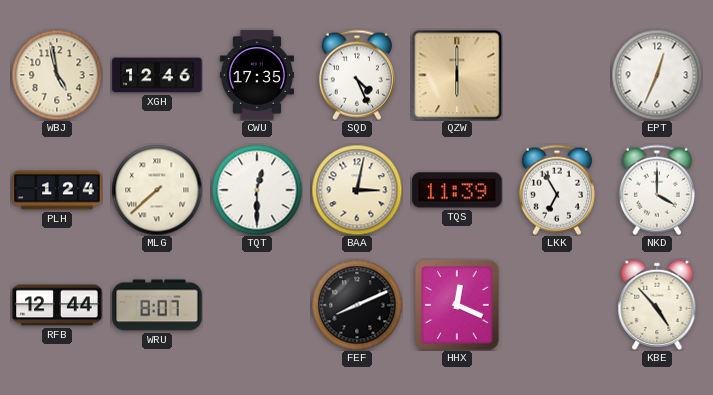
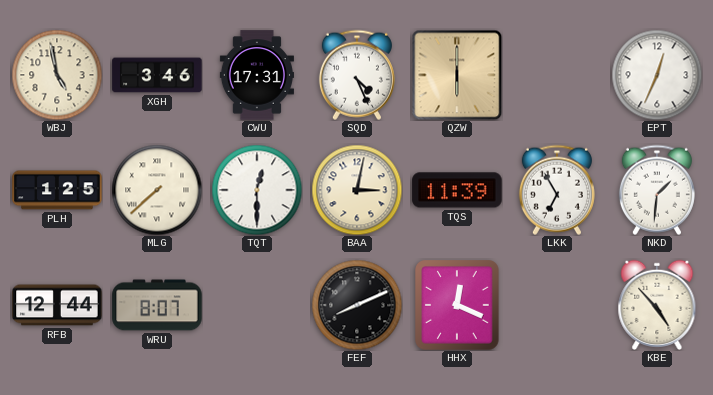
XGH: 12:46 -> 3:46
CWU: 17:35 -> 17:31
PLH: 1:24 -> 1:25
NKD: 4:00 -> 1:31
